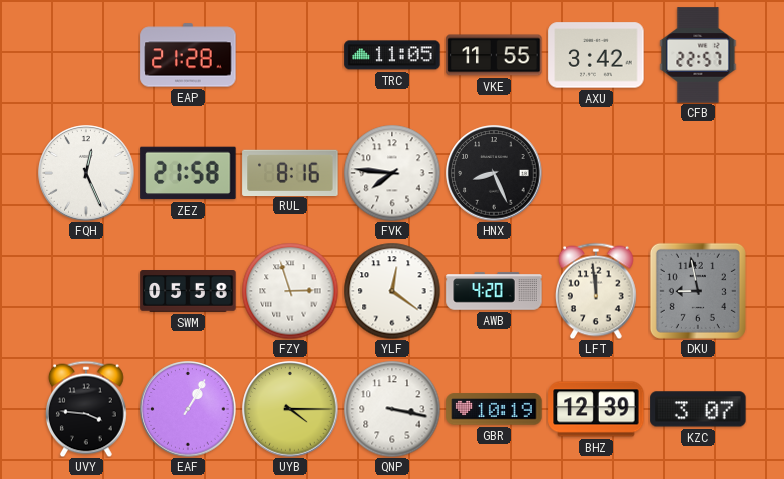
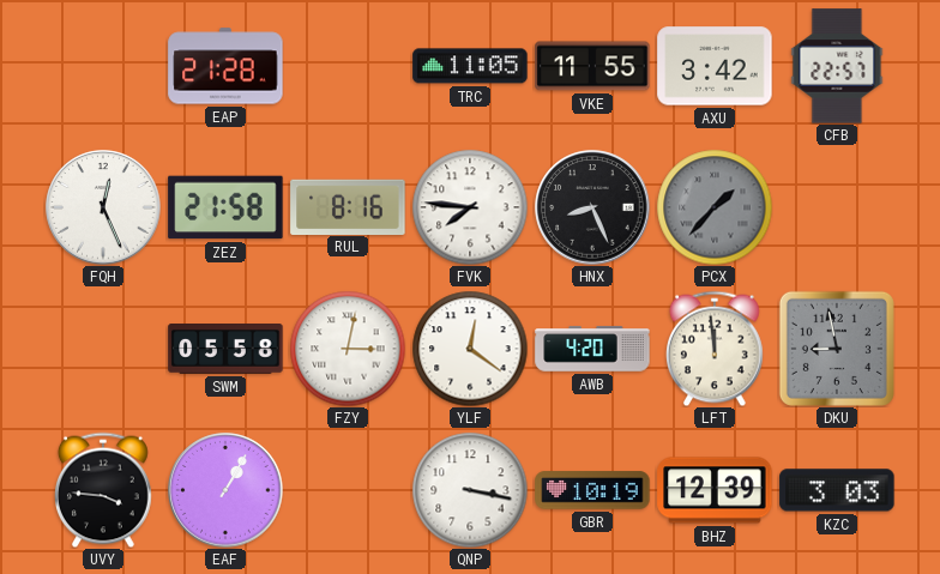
PCX: none -> 1:37
FZY: 2:57 -> 3:02
UYB: 4:15 -> none
KZC: 3:07 -> 3:03
